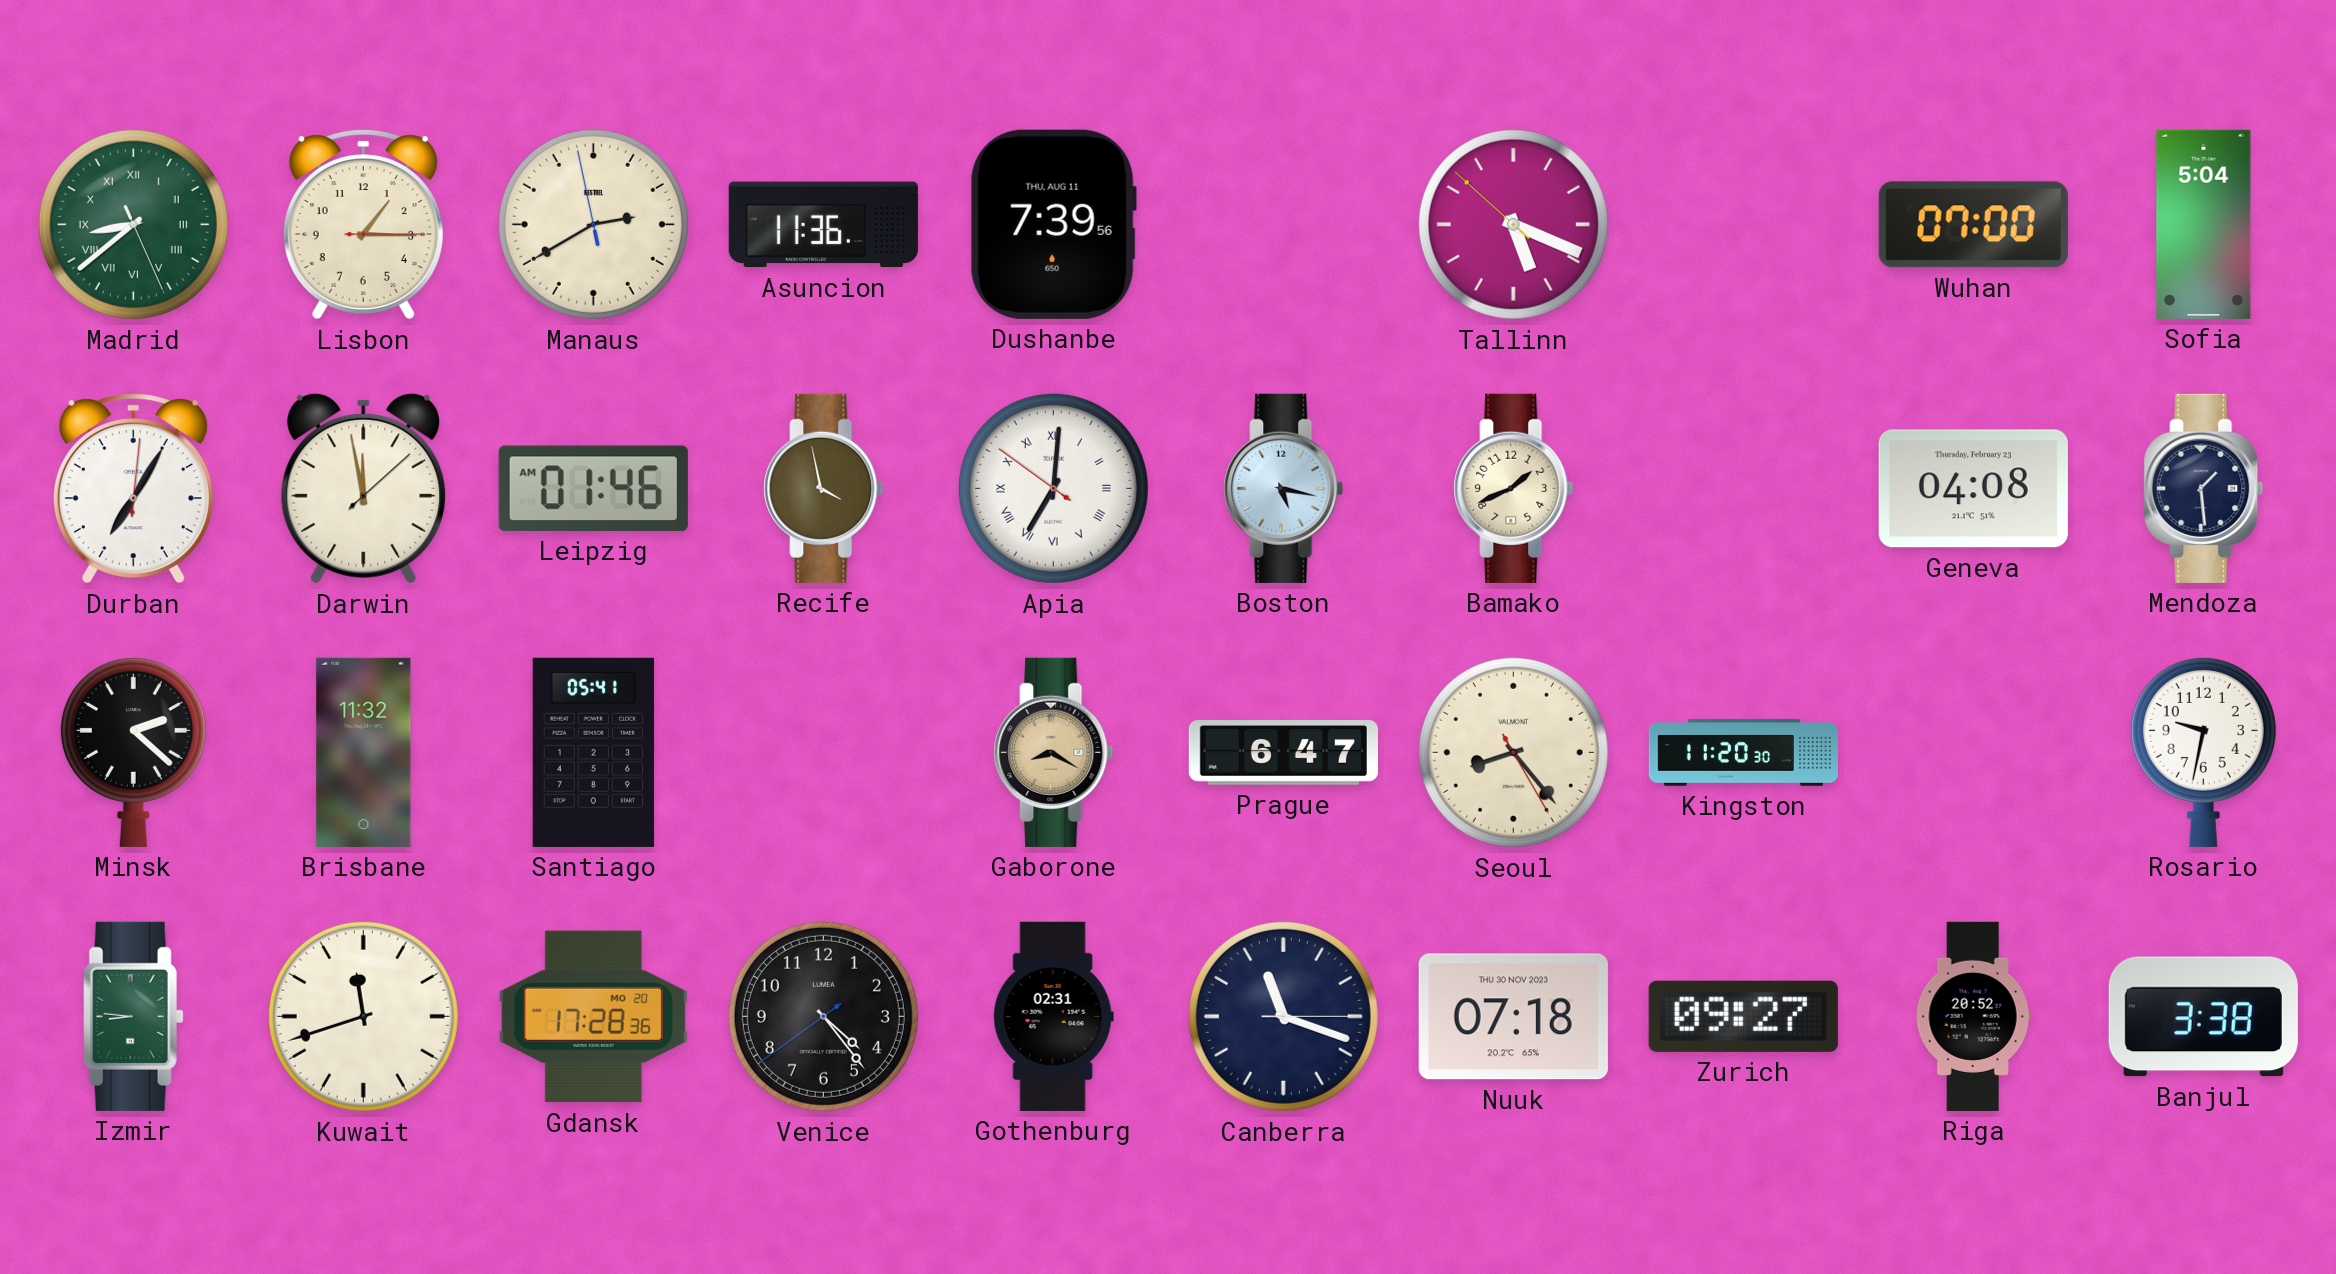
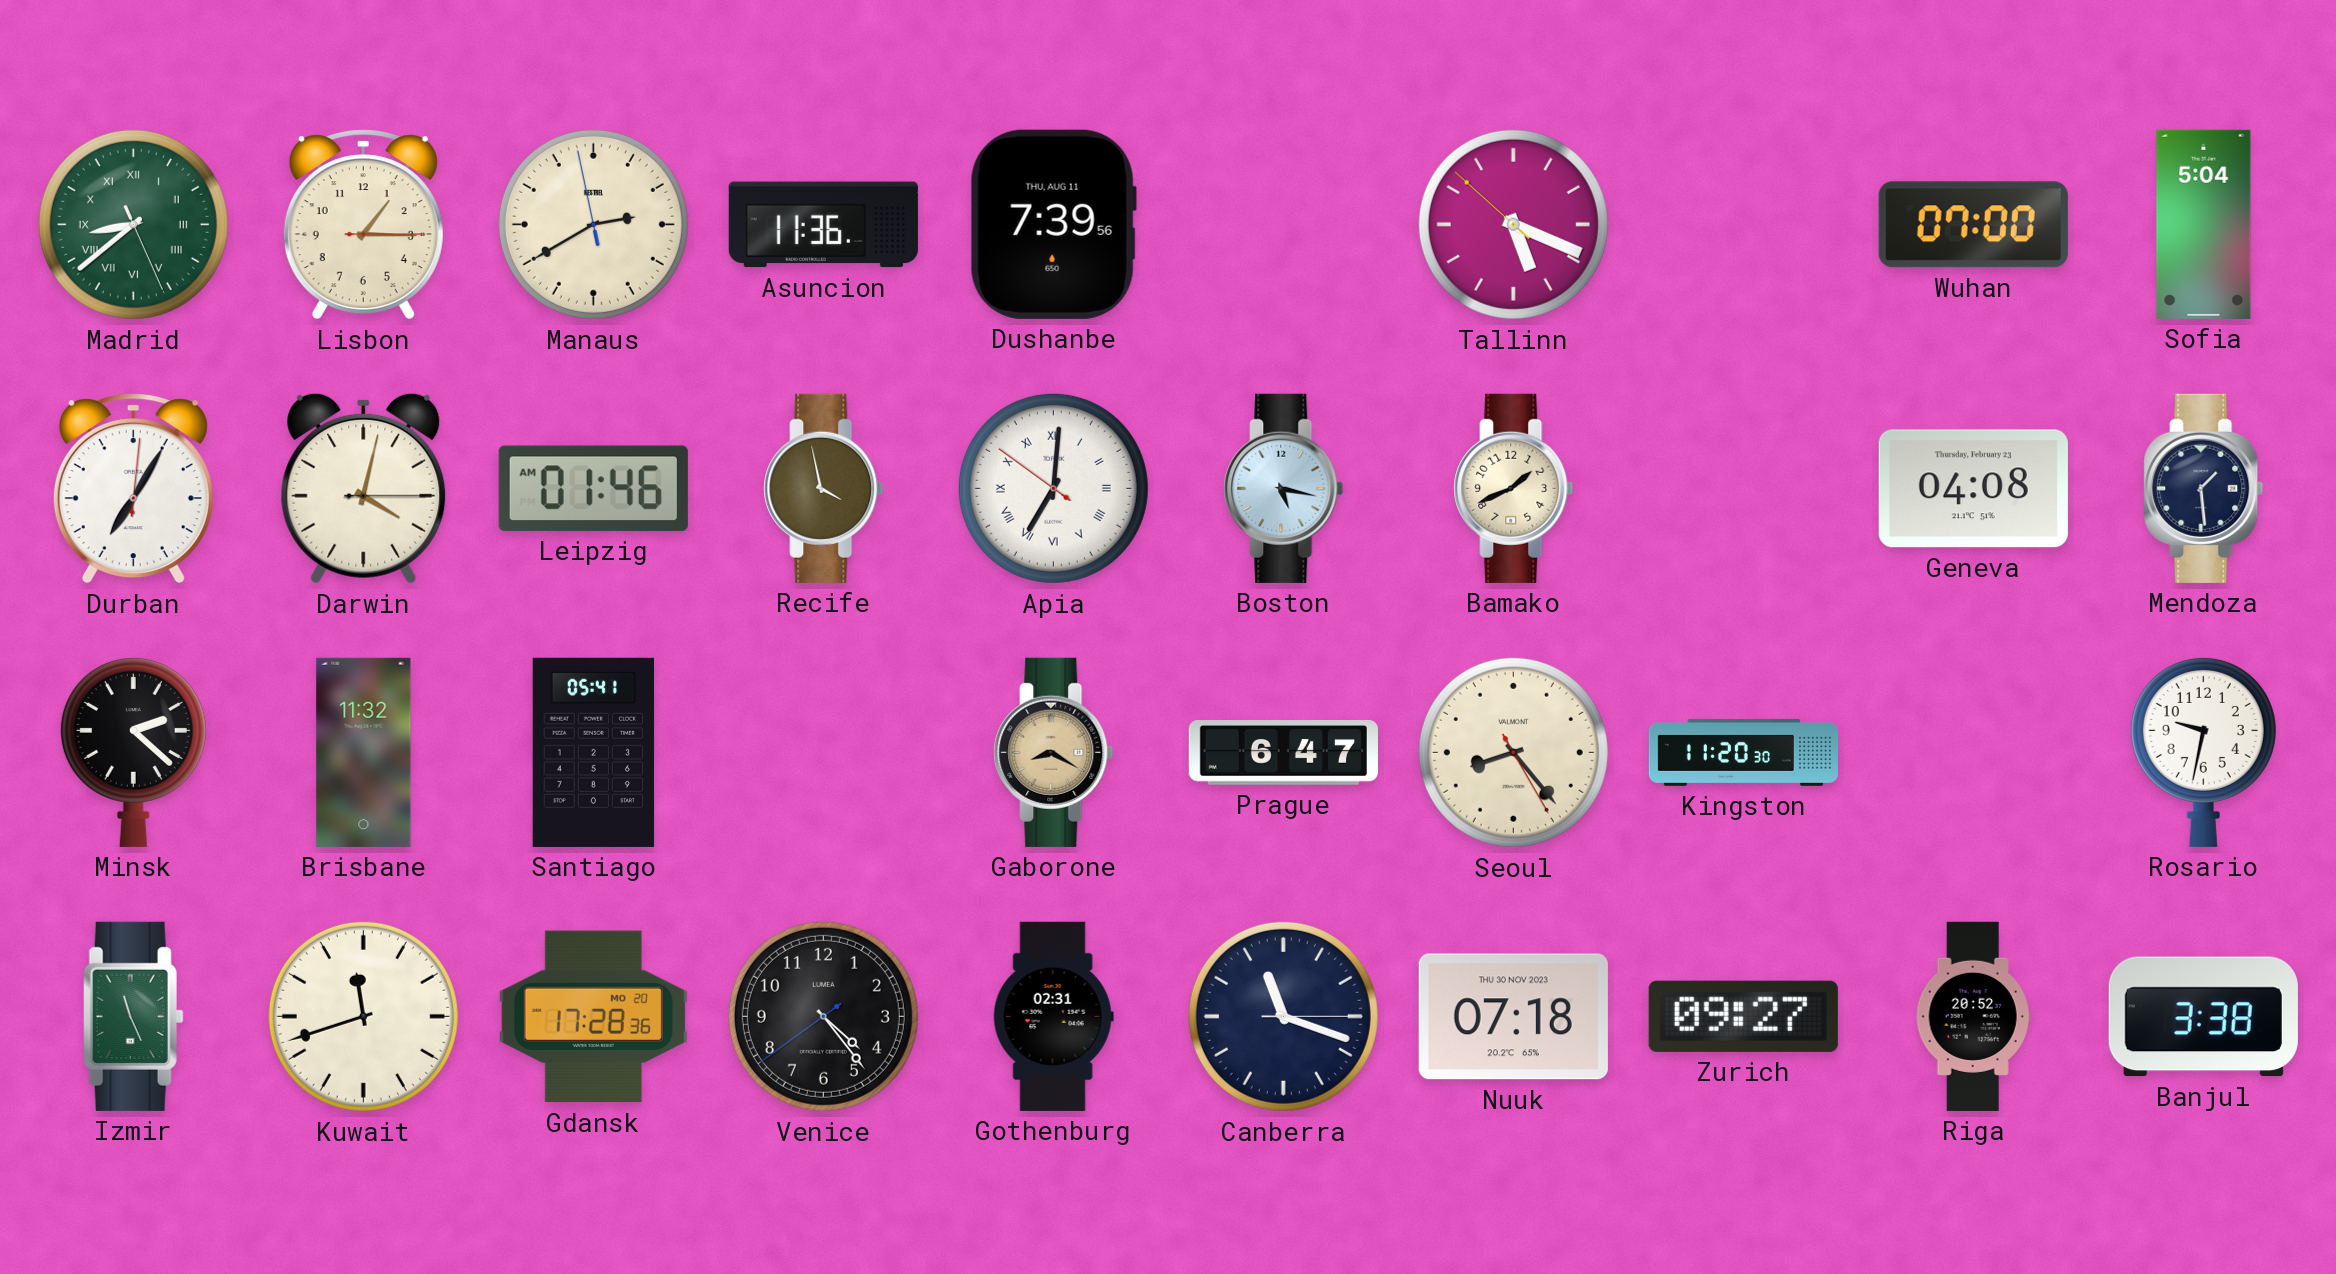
Darwin: 11:58 -> 4:02
Izmir: 8:46 -> 11:26
